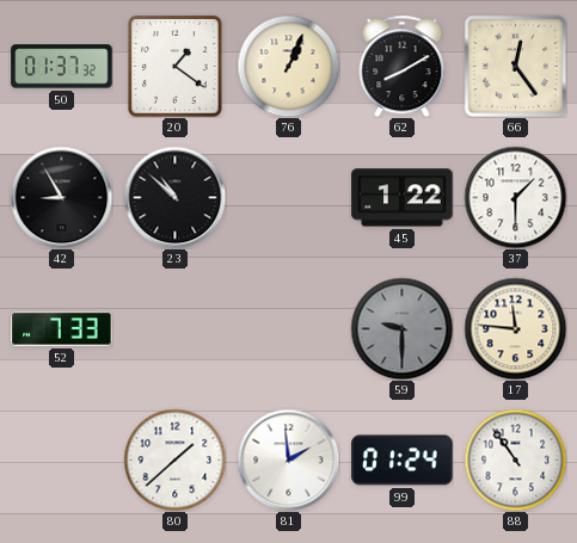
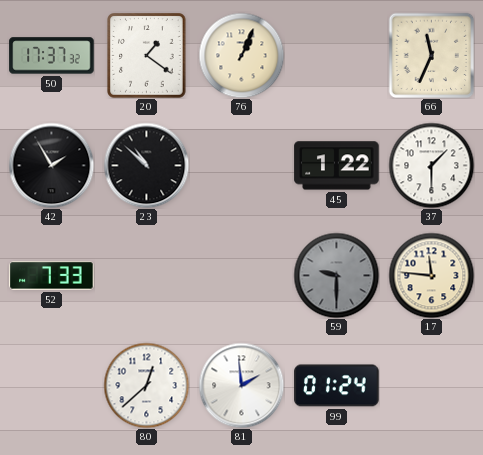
50: 01:37 -> 17:37
62: 8:10 -> none
66: 12:24 -> 11:34
42: 8:55 -> 1:55
80: 1:38 -> 12:38
88: 10:54 -> none
